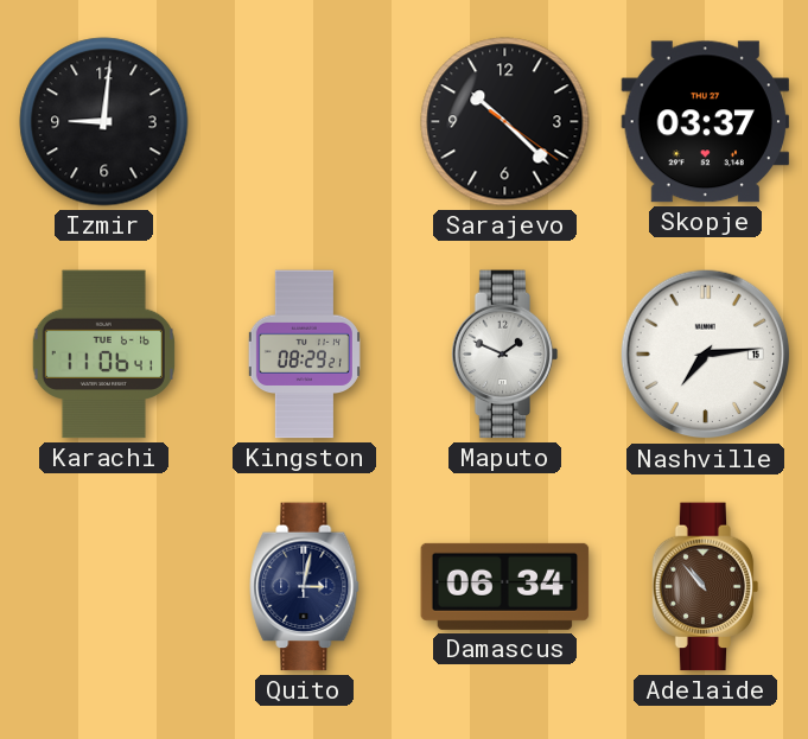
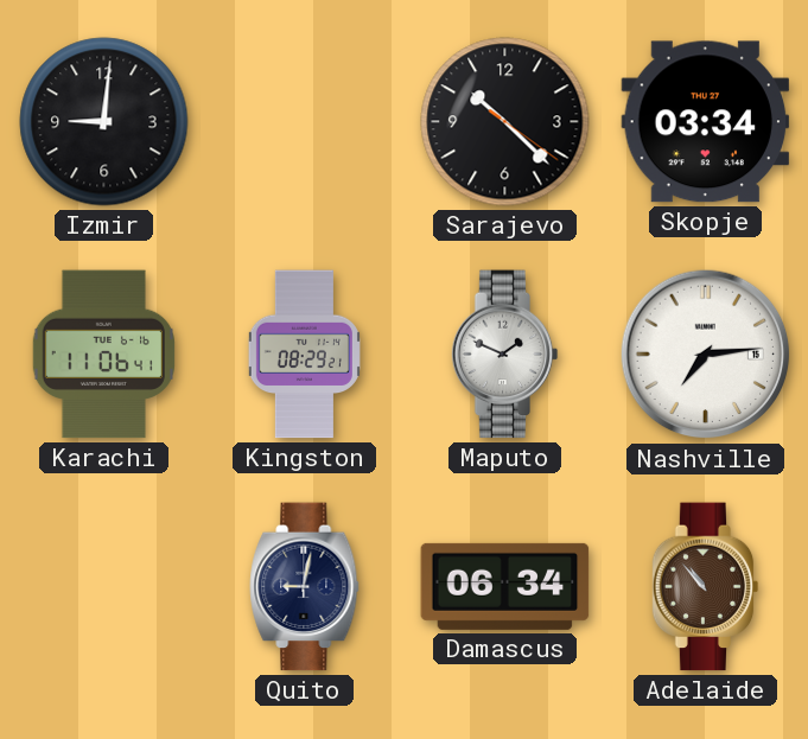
Skopje: 03:37 -> 03:34
Quito: 3:02 -> 9:02
